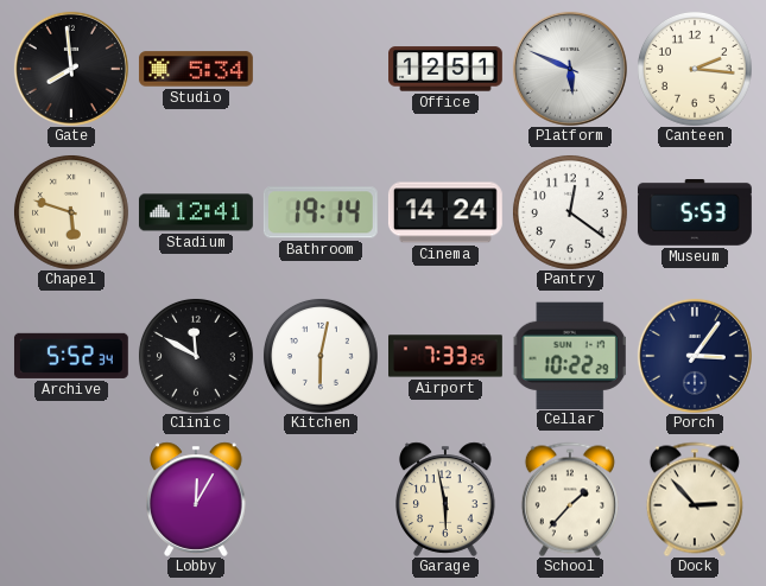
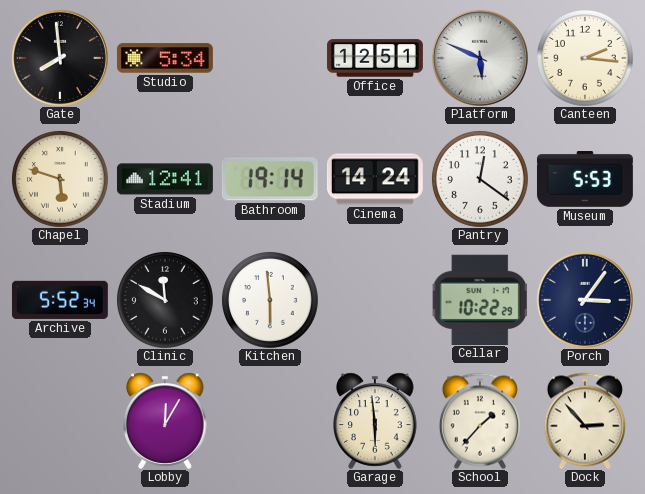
Kitchen: 6:02 -> 5:59
Airport: 7:33 -> none
Garage: 5:58 -> 5:59
